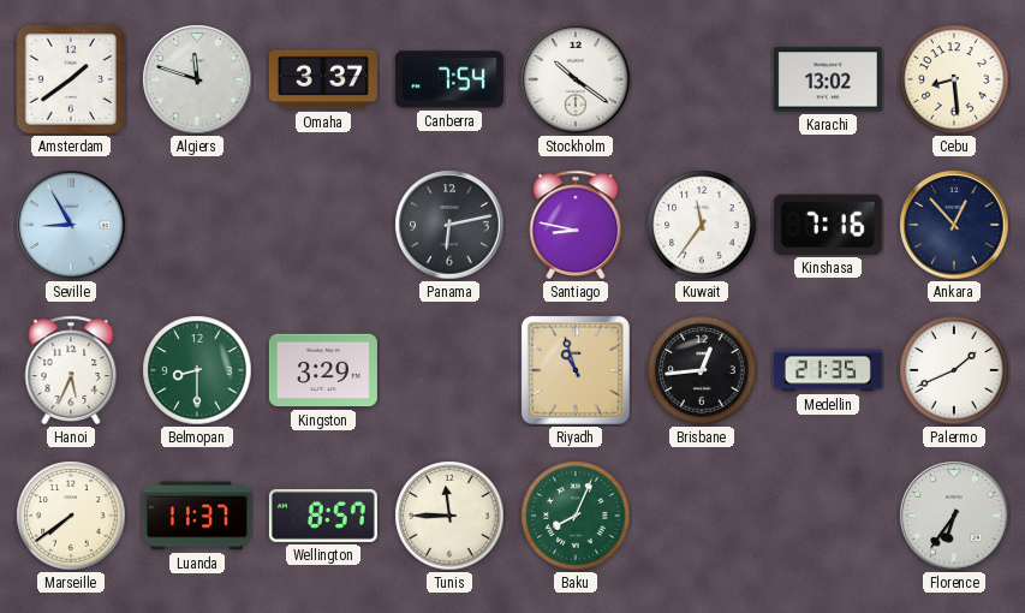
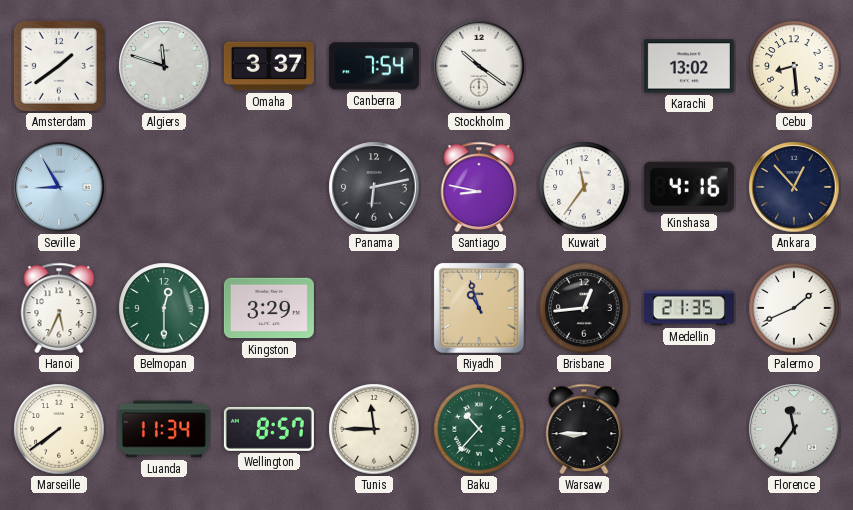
Kinshasa: 7:16 -> 4:16
Belmopan: 8:30 -> 12:30
Luanda: 11:37 -> 11:34
Baku: 8:04 -> 10:37
Warsaw: none -> 8:45
Florence: 6:36 -> 11:36
